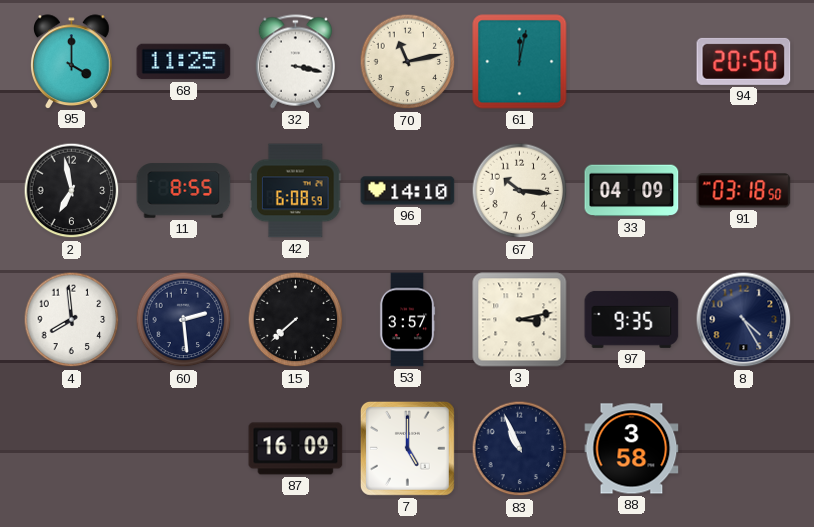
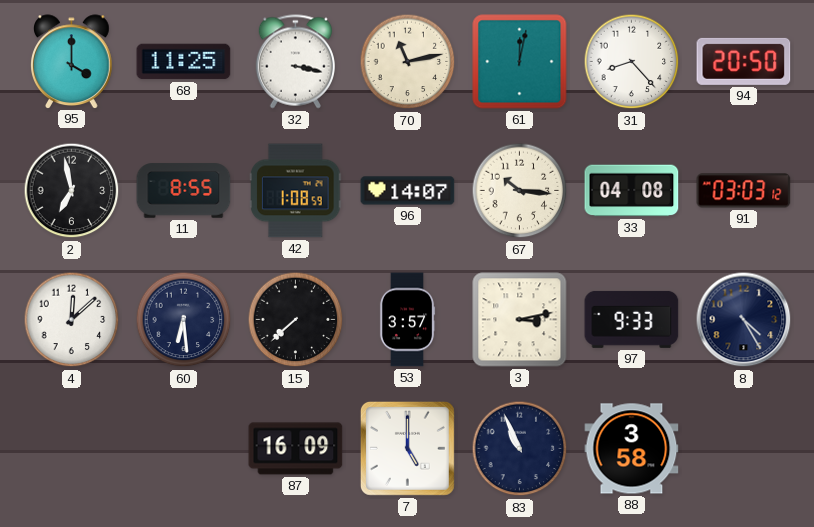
31: none -> 8:23
42: 6:08 -> 1:08
96: 14:10 -> 14:07
33: 04:09 -> 04:08
91: 03:18 -> 03:03
4: 7:59 -> 12:08
60: 2:29 -> 6:29
97: 9:35 -> 9:33
